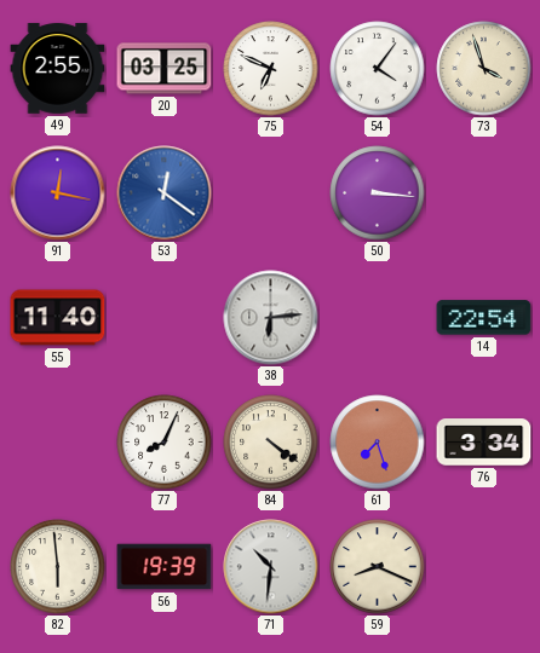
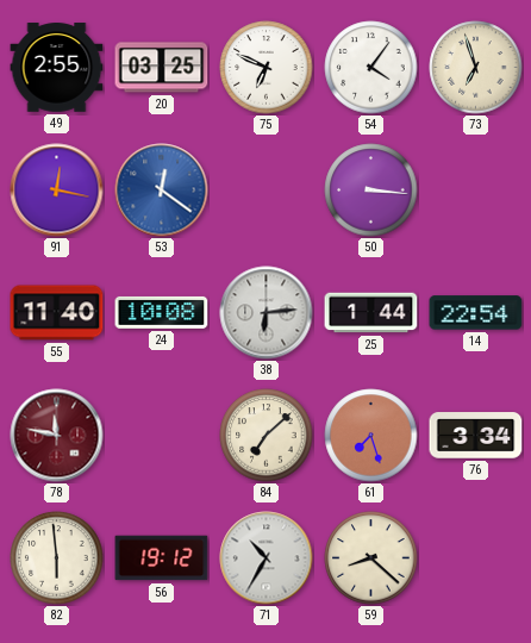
73: 3:57 -> 6:57
24: none -> 10:08
25: none -> 1:44
78: none -> 11:47
77: 8:04 -> none
84: 4:21 -> 7:08
56: 19:39 -> 19:12
71: 10:31 -> 10:35
59: 8:19 -> 8:22
